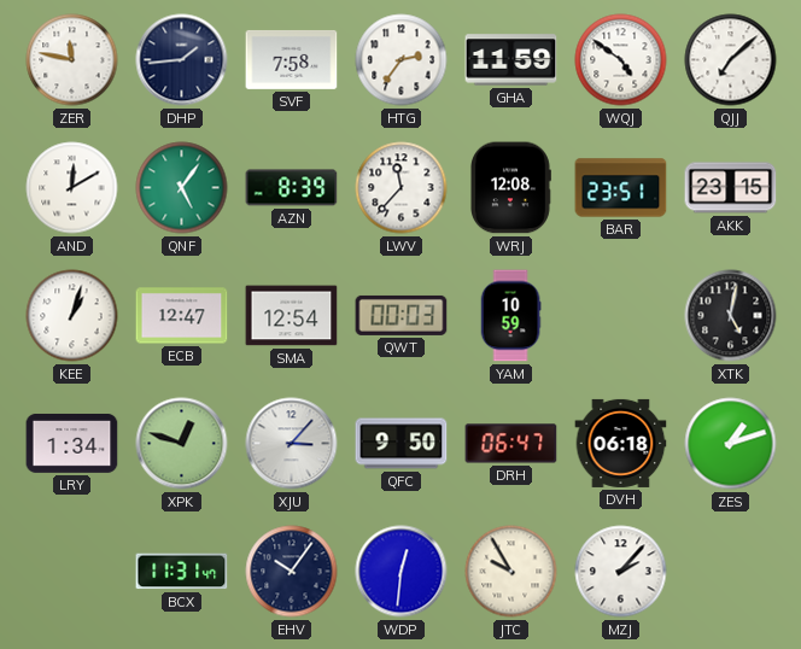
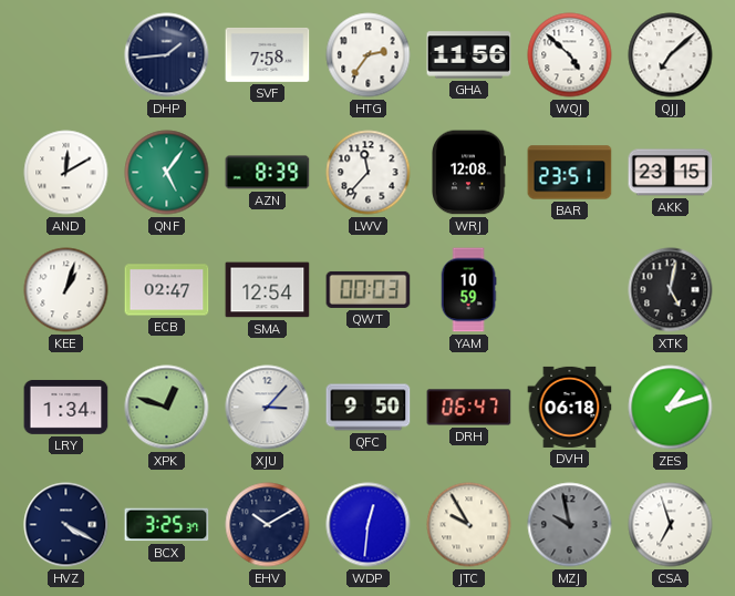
ZER: 11:47 -> none
GHA: 11:59 -> 11:56
WQJ: 4:51 -> 4:52
ECB: 12:47 -> 02:47
HVZ: none -> 4:20
BCX: 11:31 -> 3:25
EHV: 10:06 -> 10:10
MZJ: 2:07 -> 9:58
MZJ dial: white -> grey
CSA: none -> 6:57
